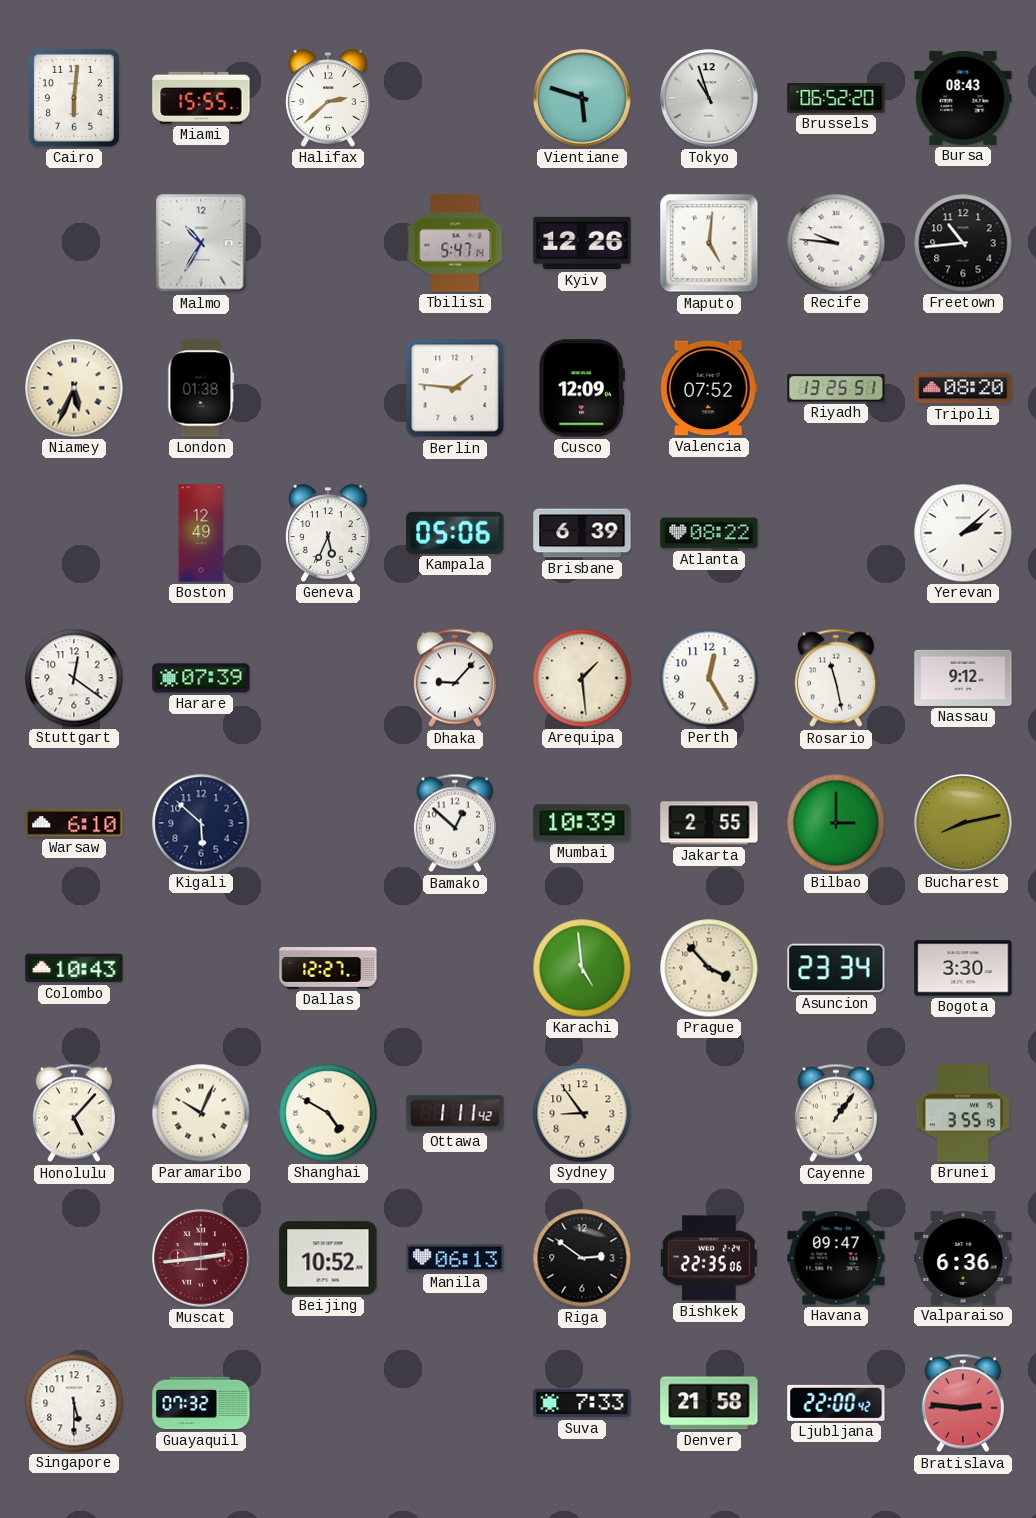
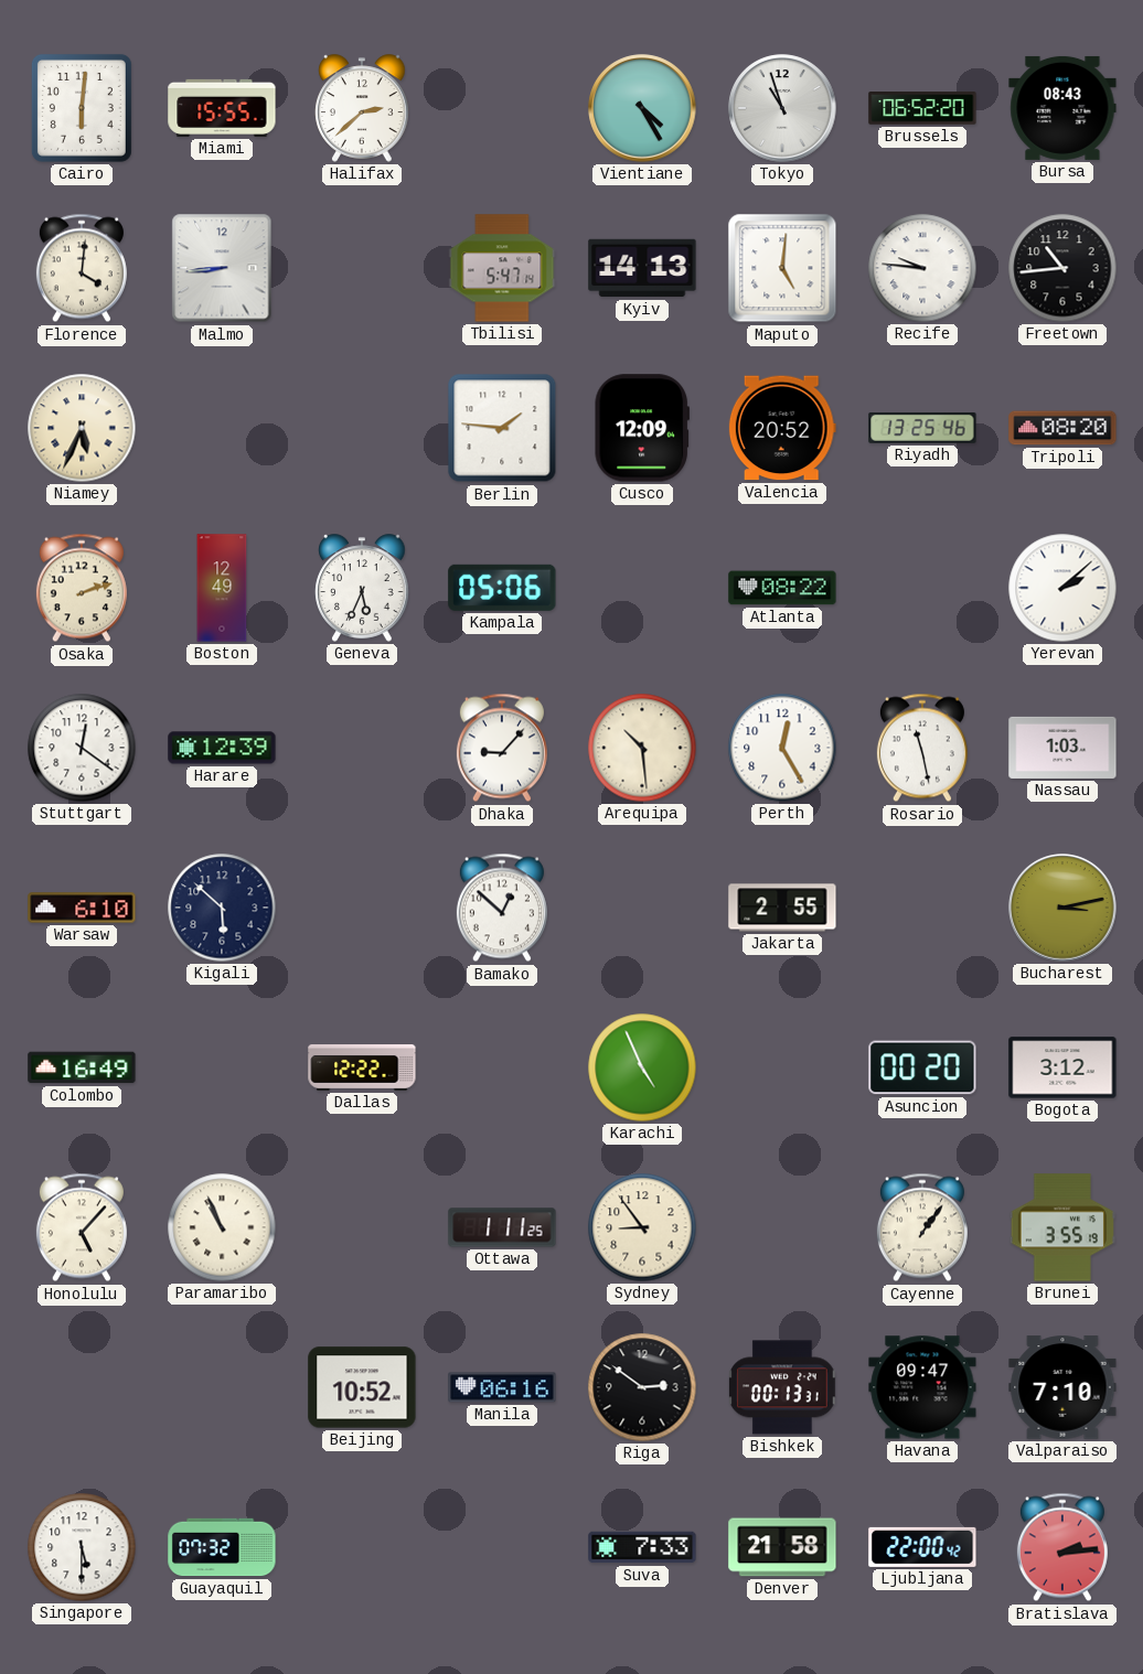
Vientiane: 5:48 -> 4:25
Florence: none -> 4:01
Malmo: 10:35 -> 8:44
Kyiv: 12:26 -> 14:13
London: 01:38 -> none
Valencia: 07:52 -> 20:52
Riyadh: 13:25:51 -> 13:25:46
Osaka: none -> 2:12
Brisbane: 6:39 -> none
Harare: 07:39 -> 12:39
Arequipa: 1:29 -> 10:29
Nassau: 9:12 -> 1:03
Mumbai: 10:39 -> none
Bilbao: 3:00 -> none
Bucharest: 8:13 -> 3:13
Colombo: 10:43 -> 16:49
Dallas: 12:27 -> 12:22
Karachi: 4:59 -> 4:56
Prague: 3:53 -> none
Asuncion: 23:34 -> 00:20
Bogota: 3:30 -> 3:12
Paramaribo: 10:04 -> 10:56
Shanghai: 4:50 -> none
Ottawa: 1:11:42 -> 1:11:25
Muscat: 2:44 -> none
Manila: 06:13 -> 06:16
Bishkek: 22:35 -> 00:13
Valparaiso: 6:36 -> 7:10
Bratislava: 2:46 -> 2:14
